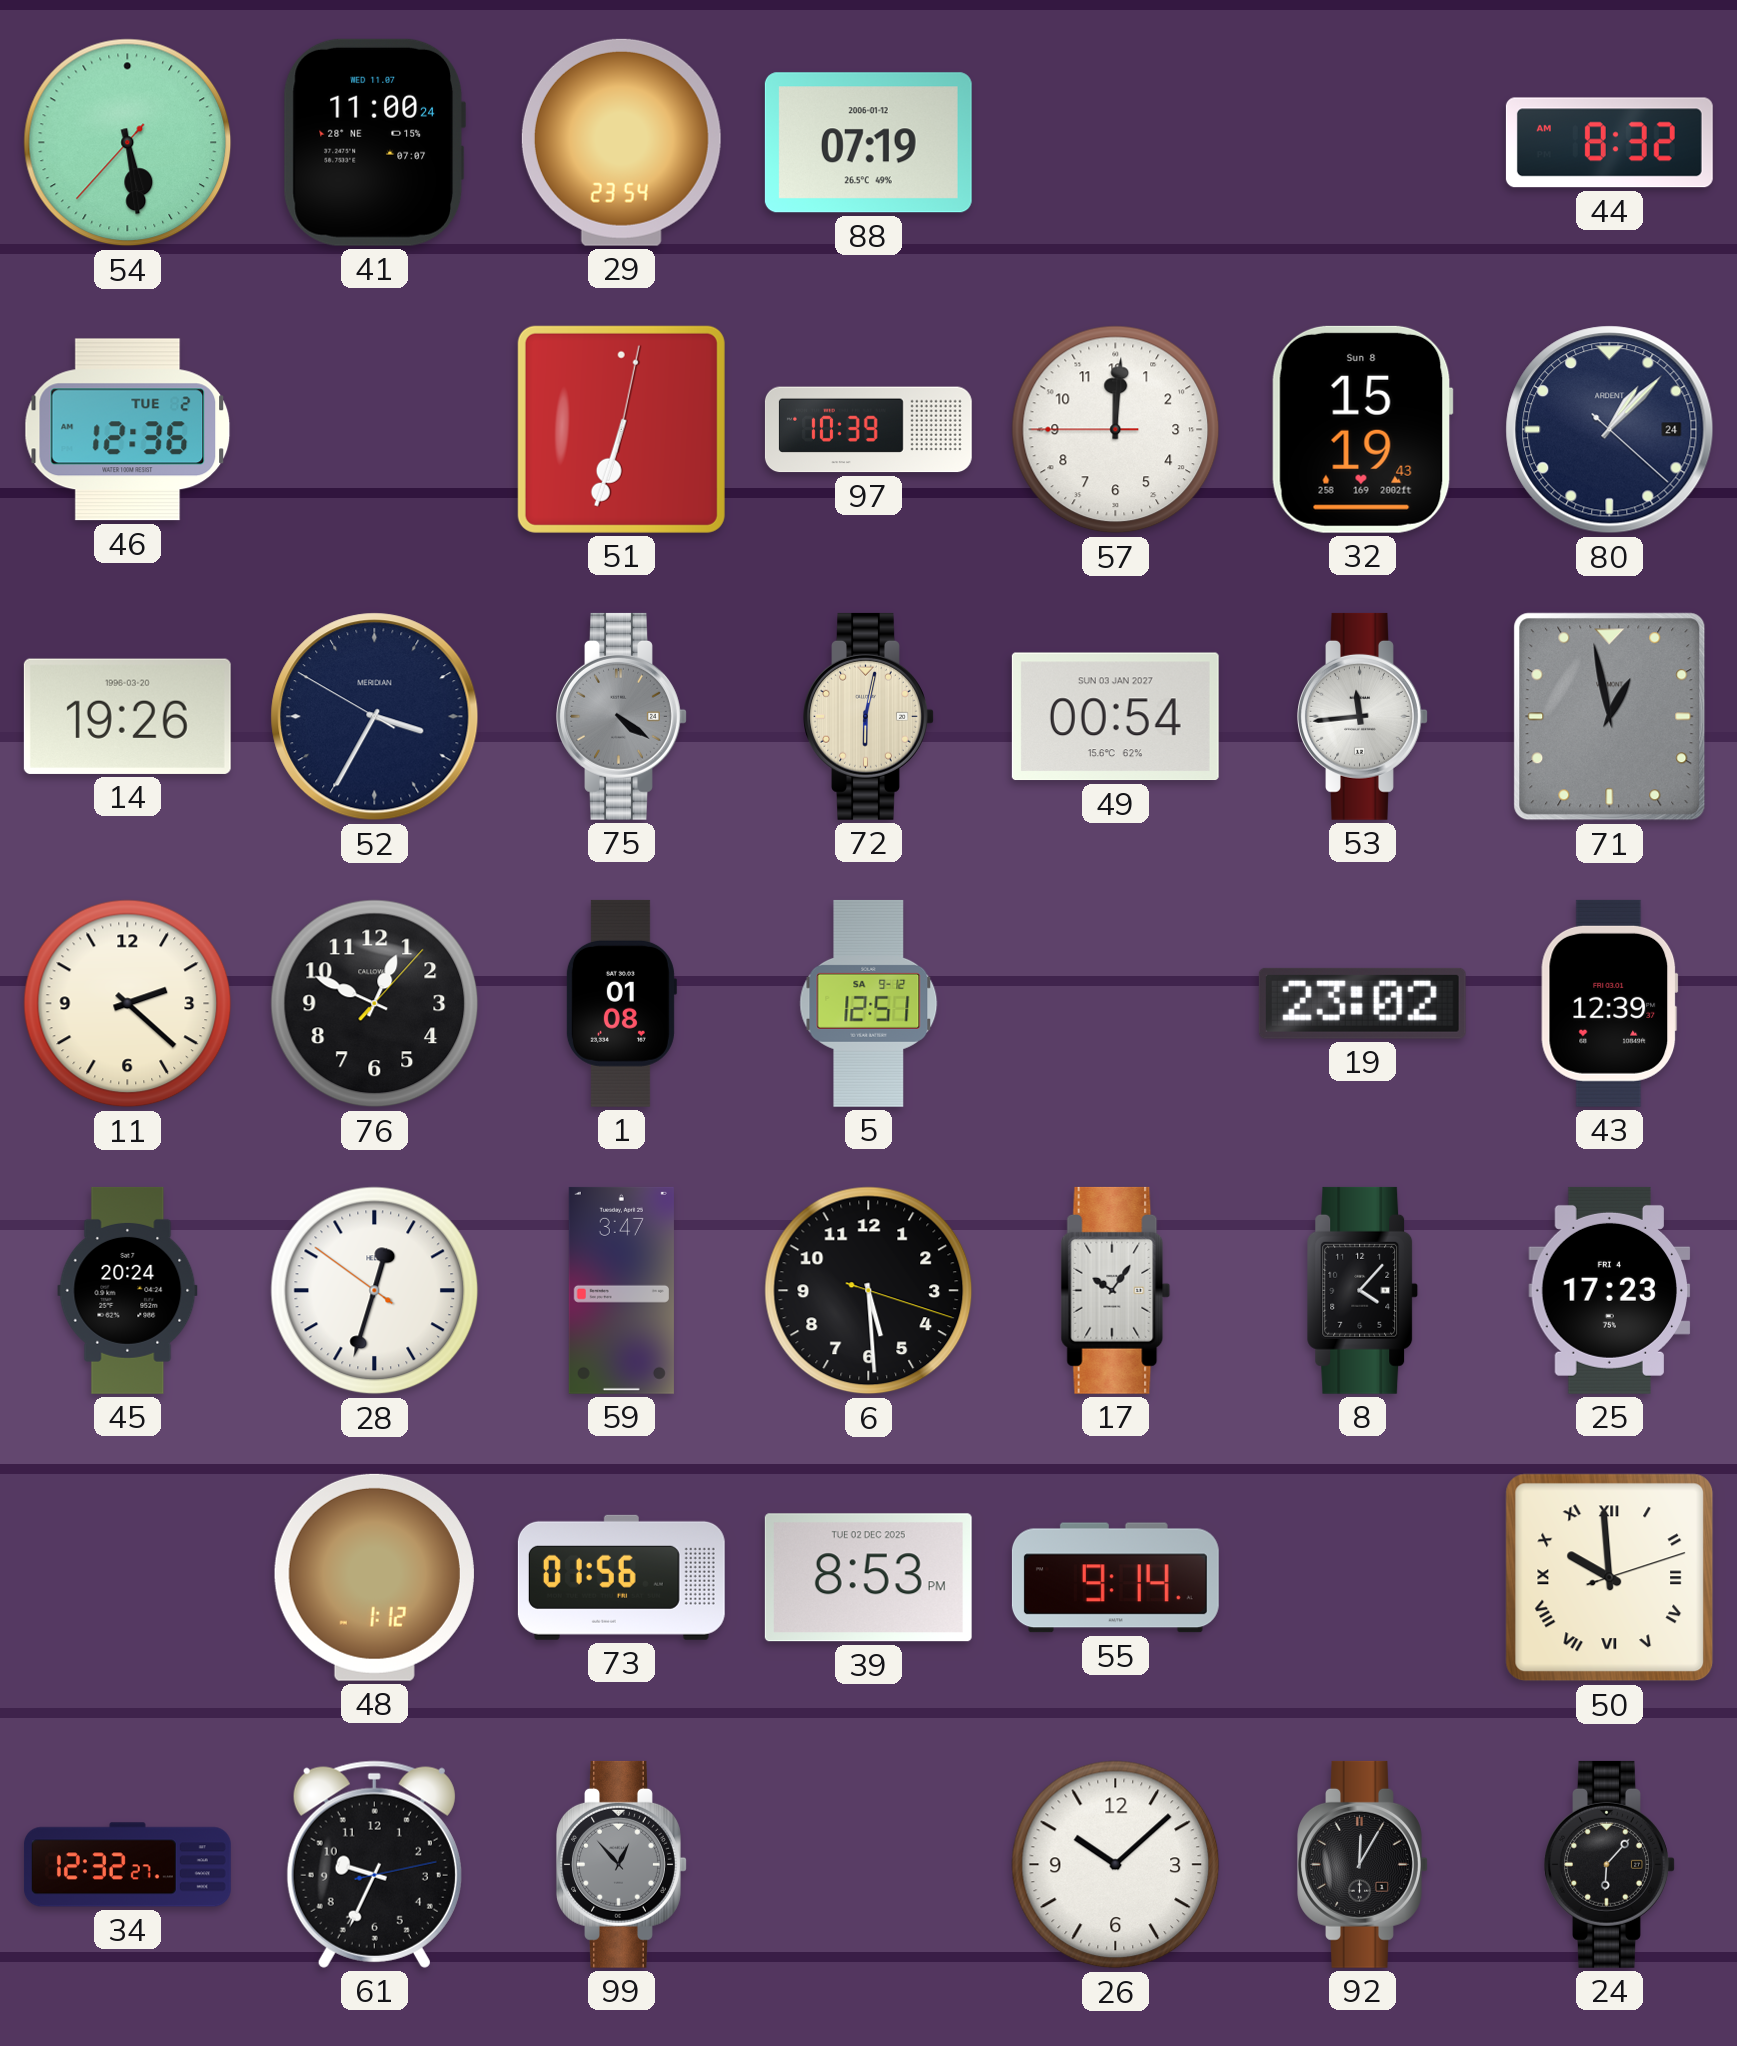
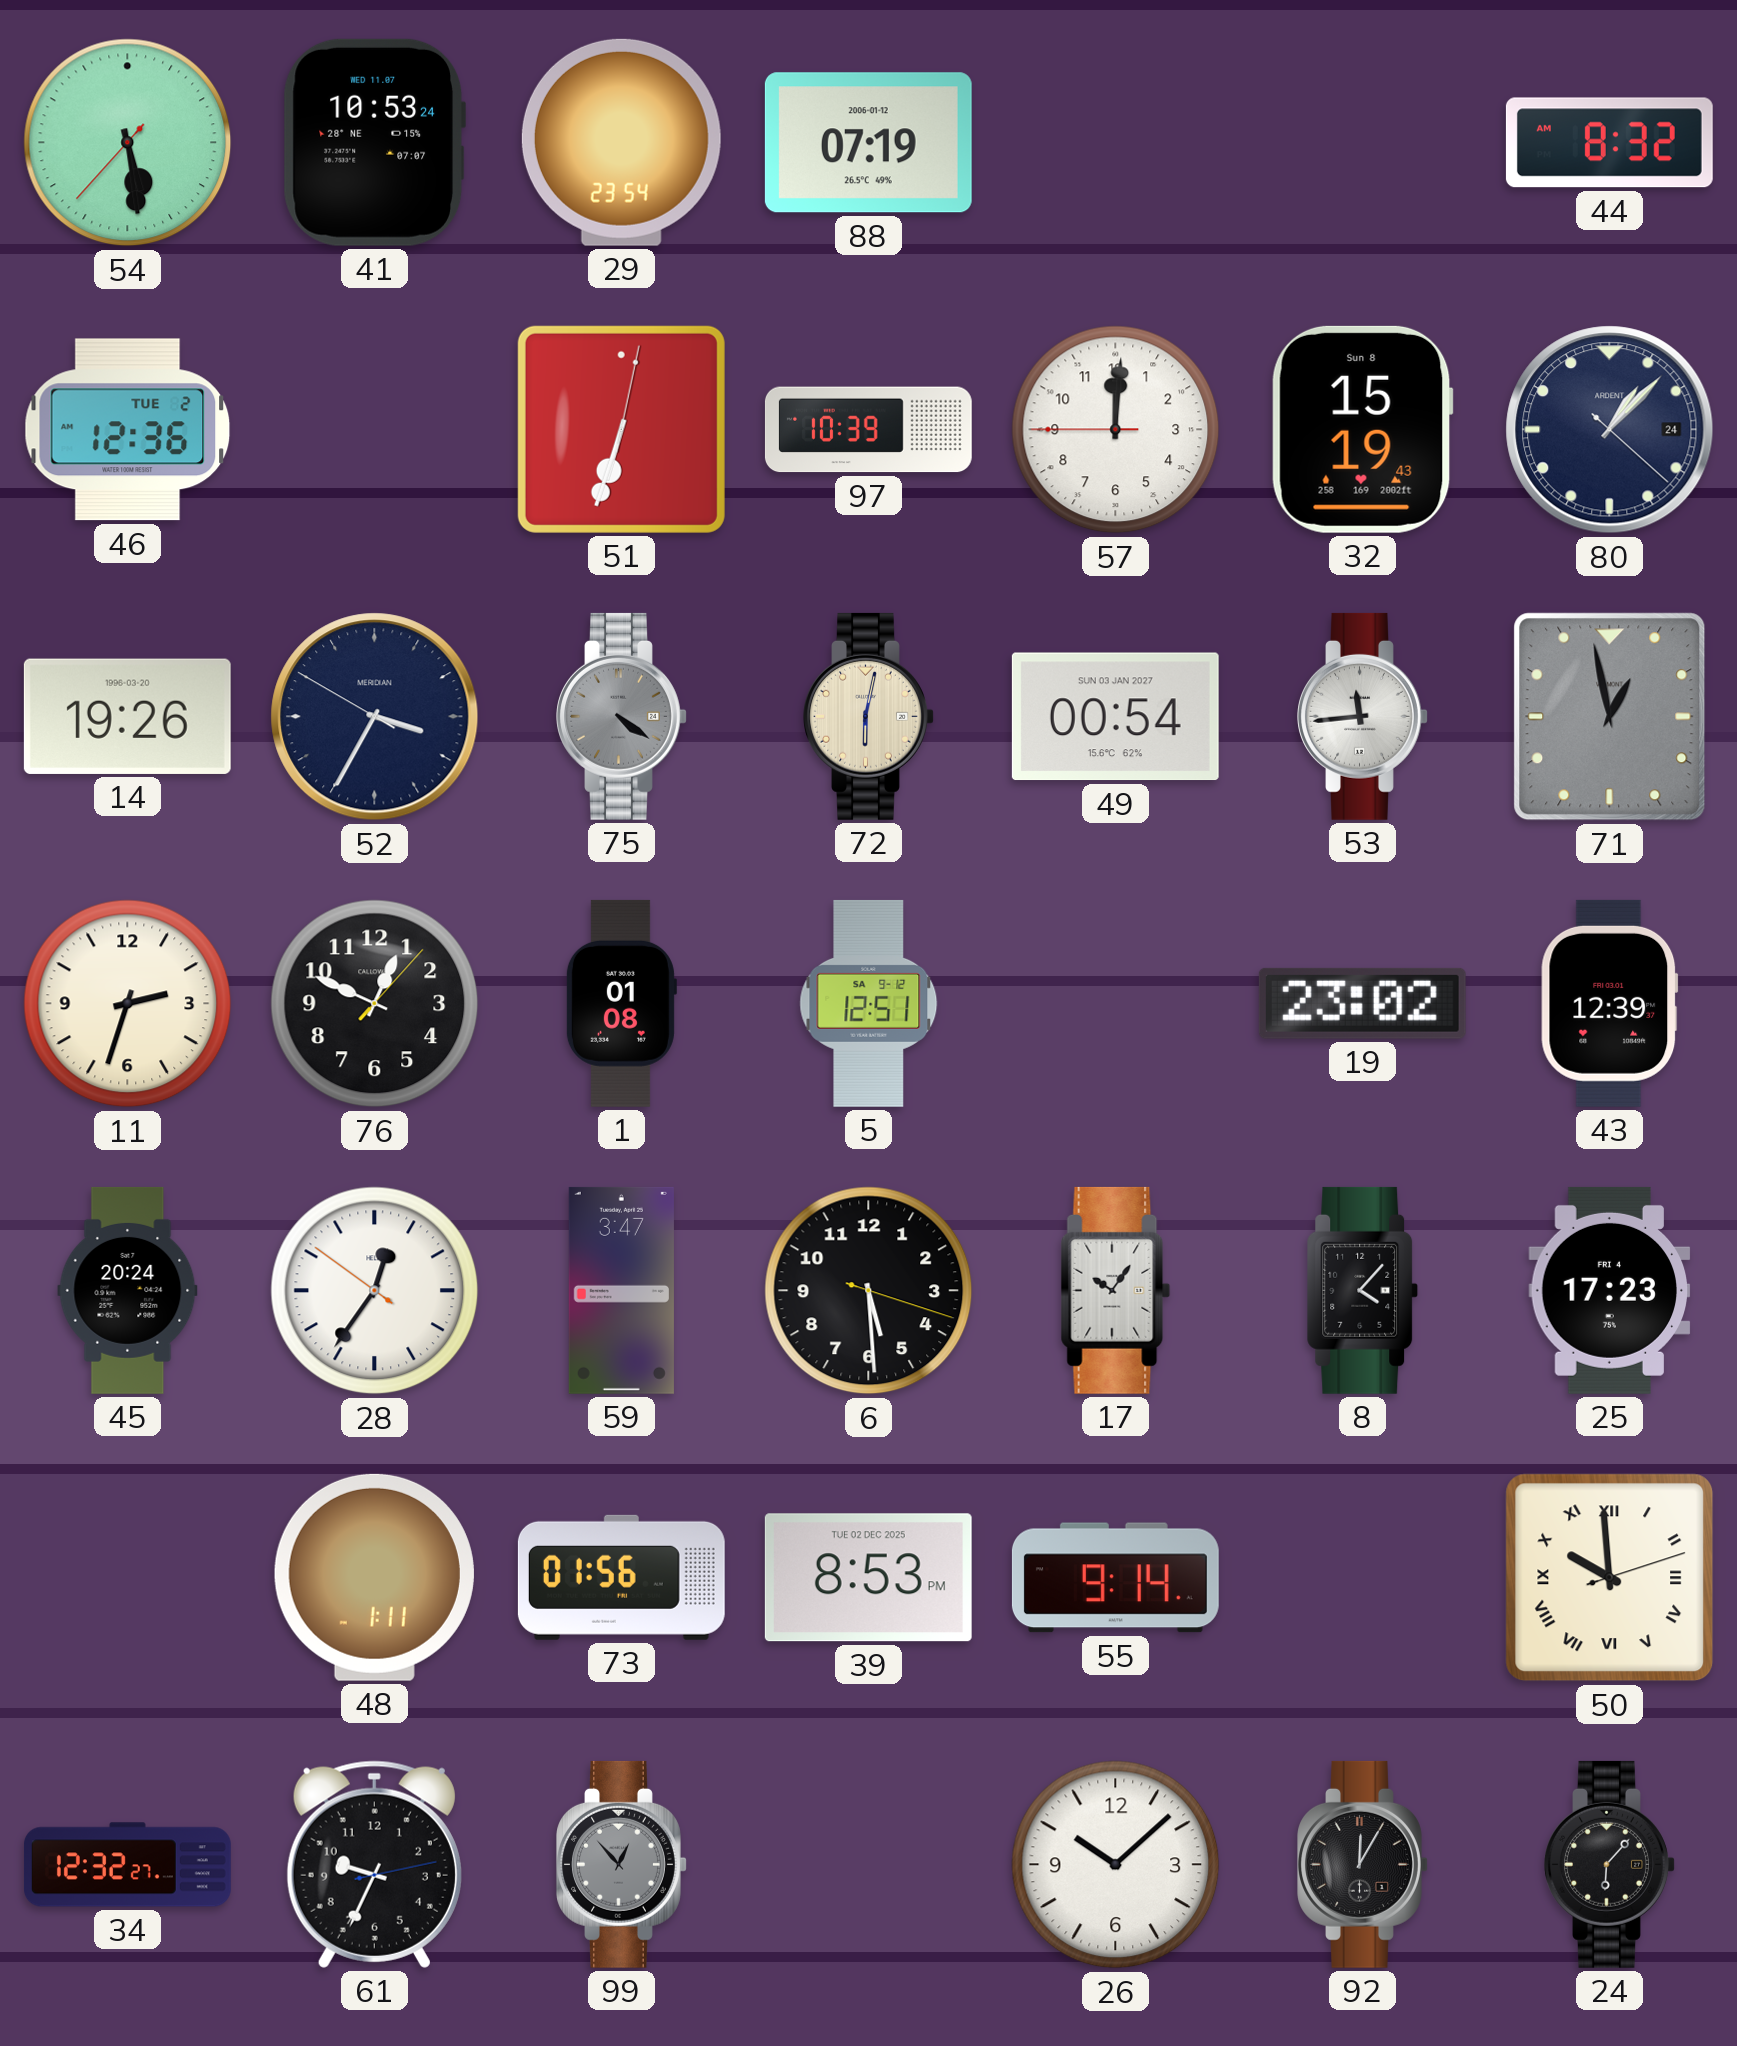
41: 11:00 -> 10:53
11: 2:22 -> 2:33
28: 12:32 -> 12:35
48: 1:12 -> 1:11
